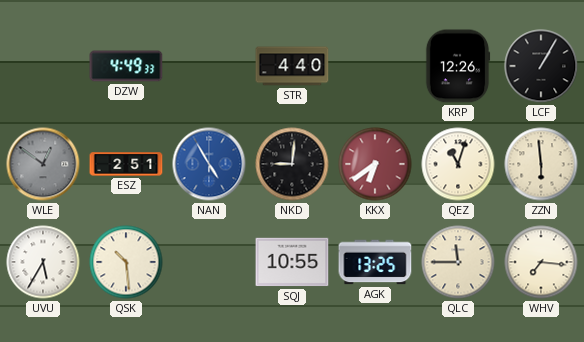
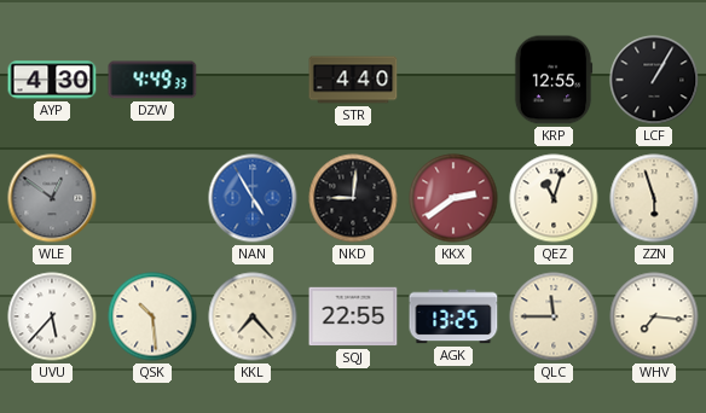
AYP: none -> 4:30
KRP: 12:26 -> 12:55
ESZ: 2:51 -> none
KKX: 6:39 -> 2:39
ZZN: 5:59 -> 5:57
UVU: 5:35 -> 5:37
KKL: none -> 7:23
SQJ: 10:55 -> 22:55
